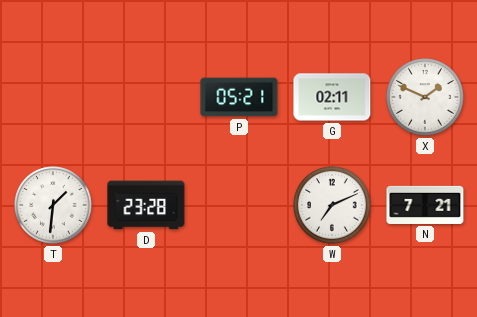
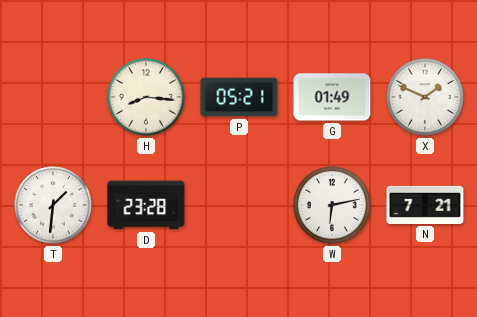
H: none -> 8:16
G: 02:11 -> 01:49
W: 7:11 -> 6:13
